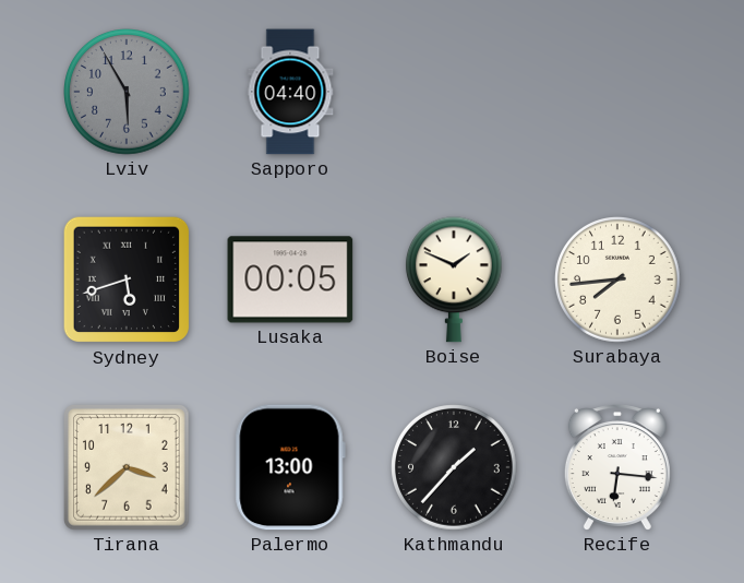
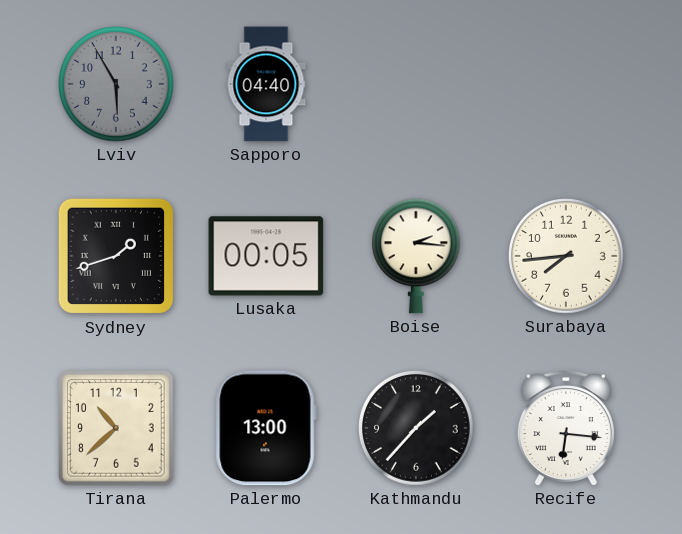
Sydney: 5:42 -> 1:42
Boise: 1:49 -> 2:16
Tirana: 3:38 -> 10:38
